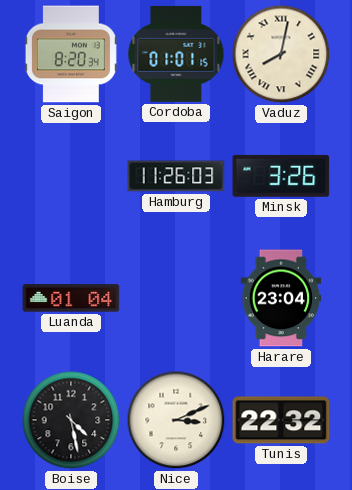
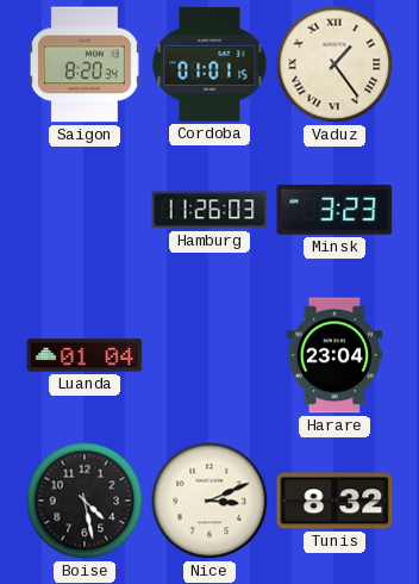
Vaduz: 8:02 -> 1:24
Minsk: 3:26 -> 3:23
Tunis: 22:32 -> 8:32
